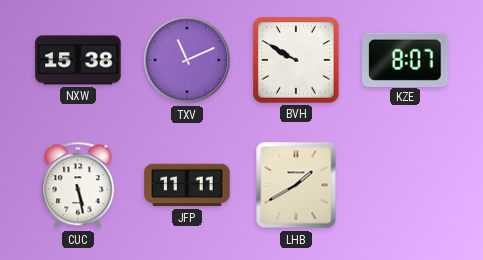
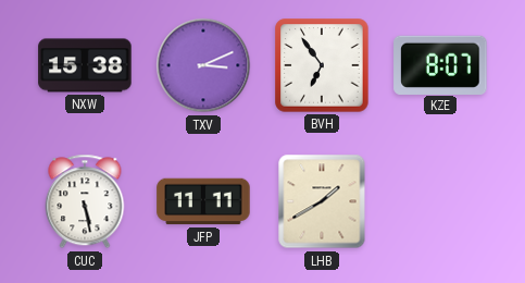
TXV: 11:11 -> 3:11
BVH: 9:50 -> 6:54
